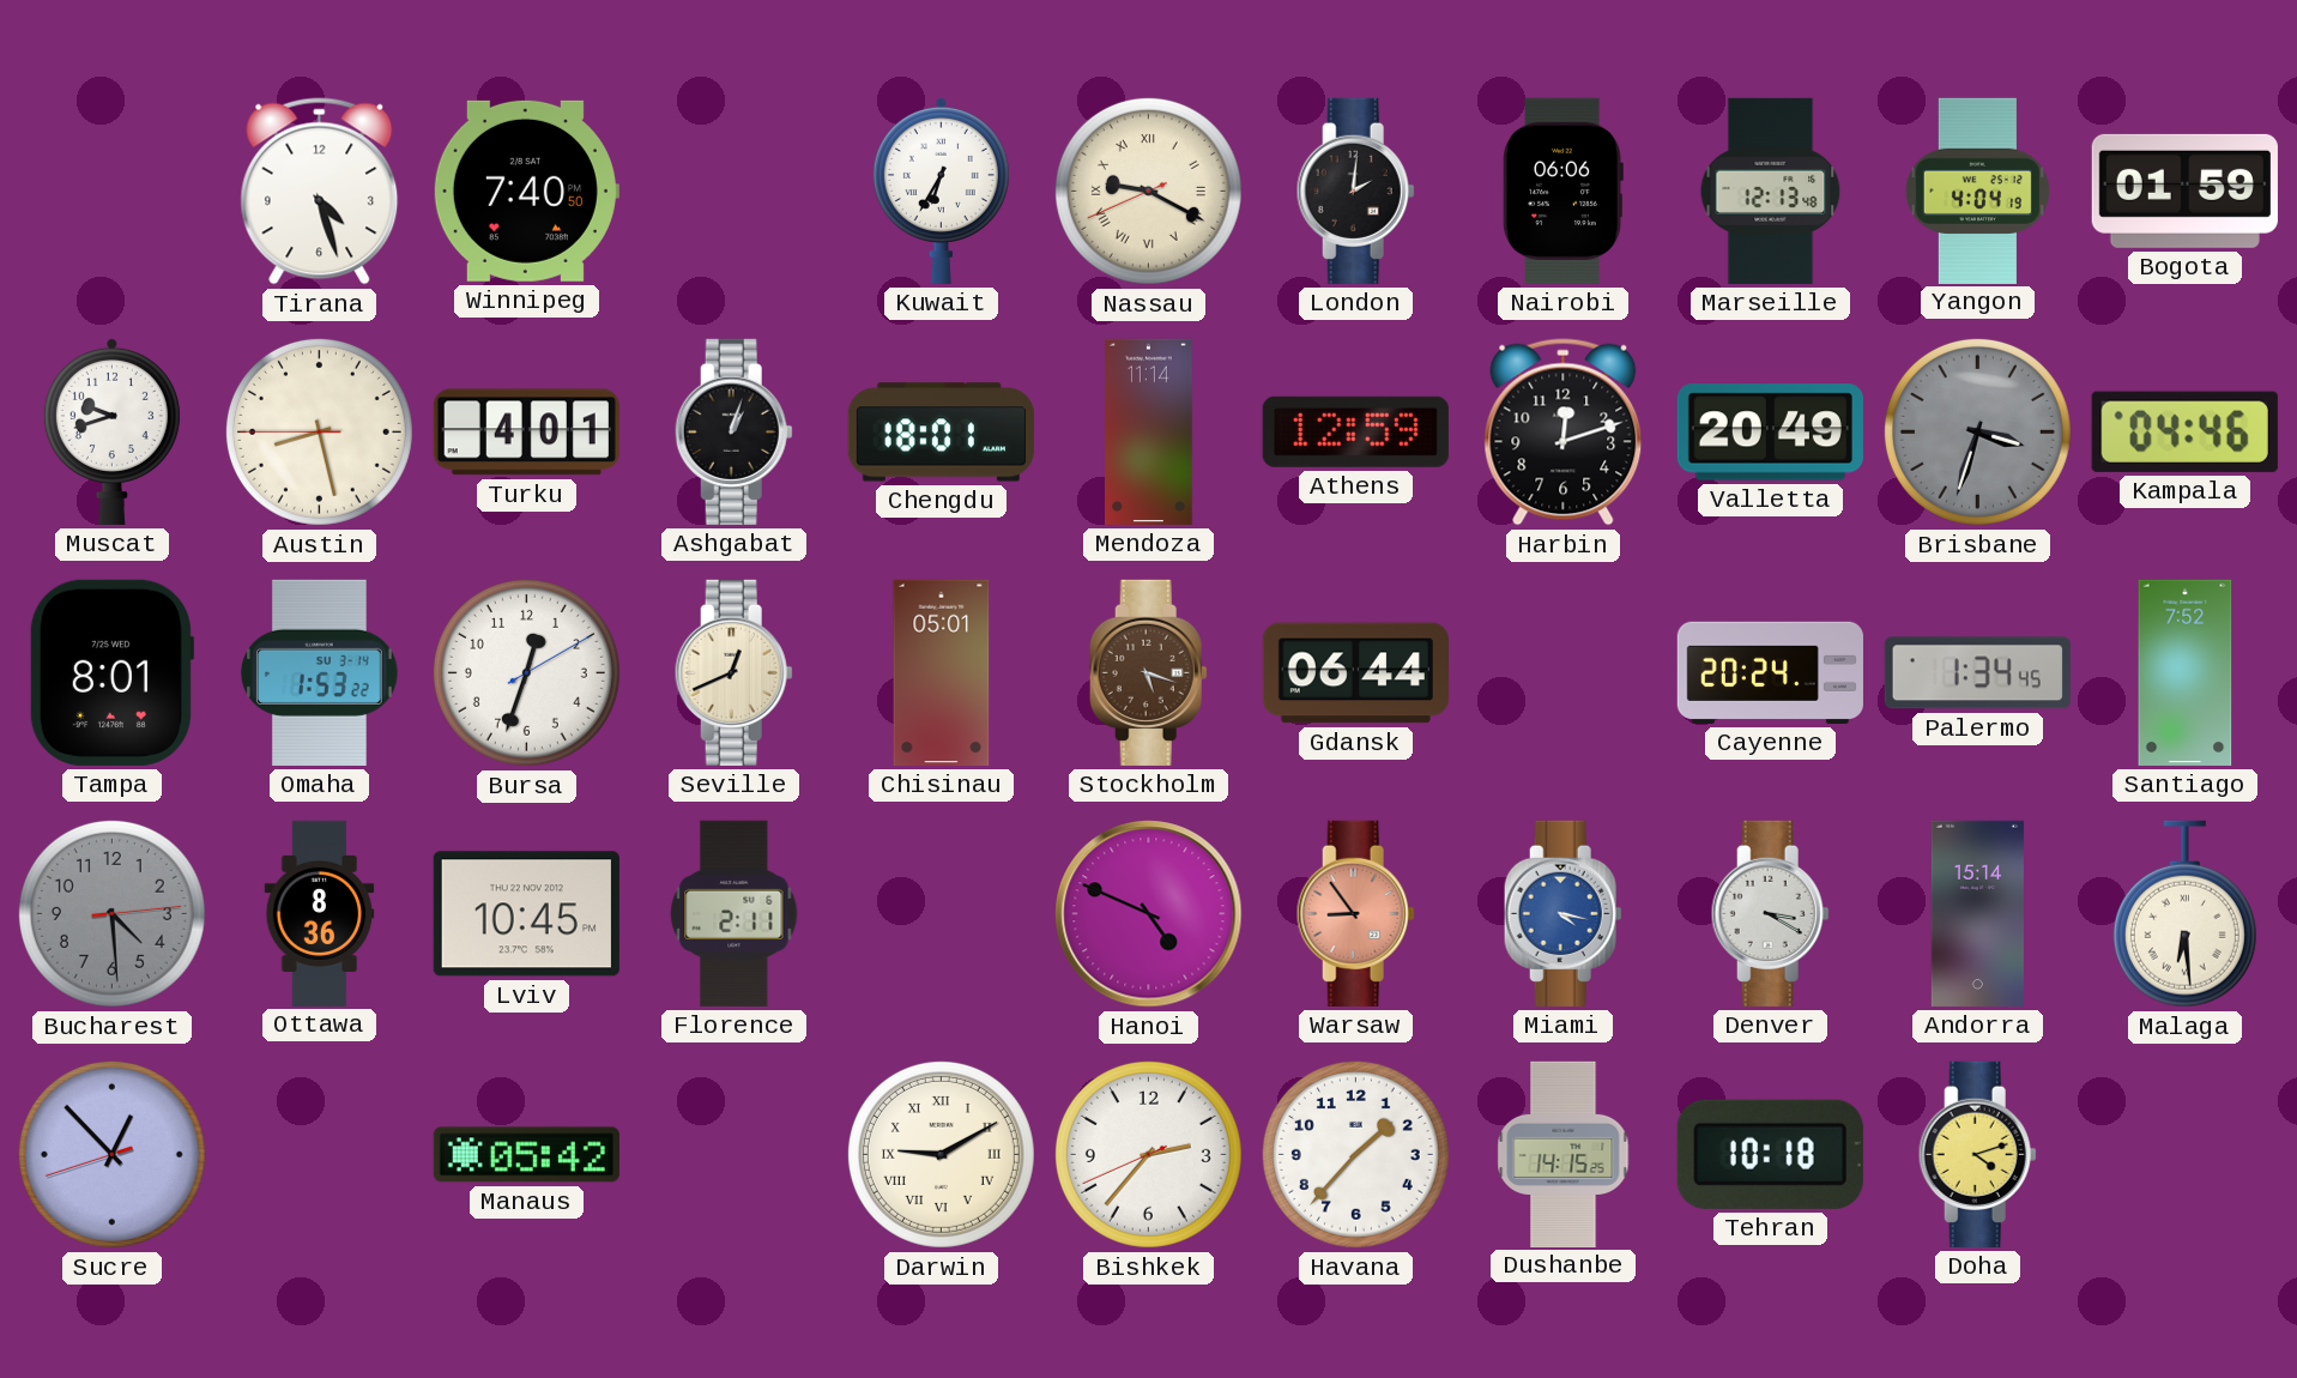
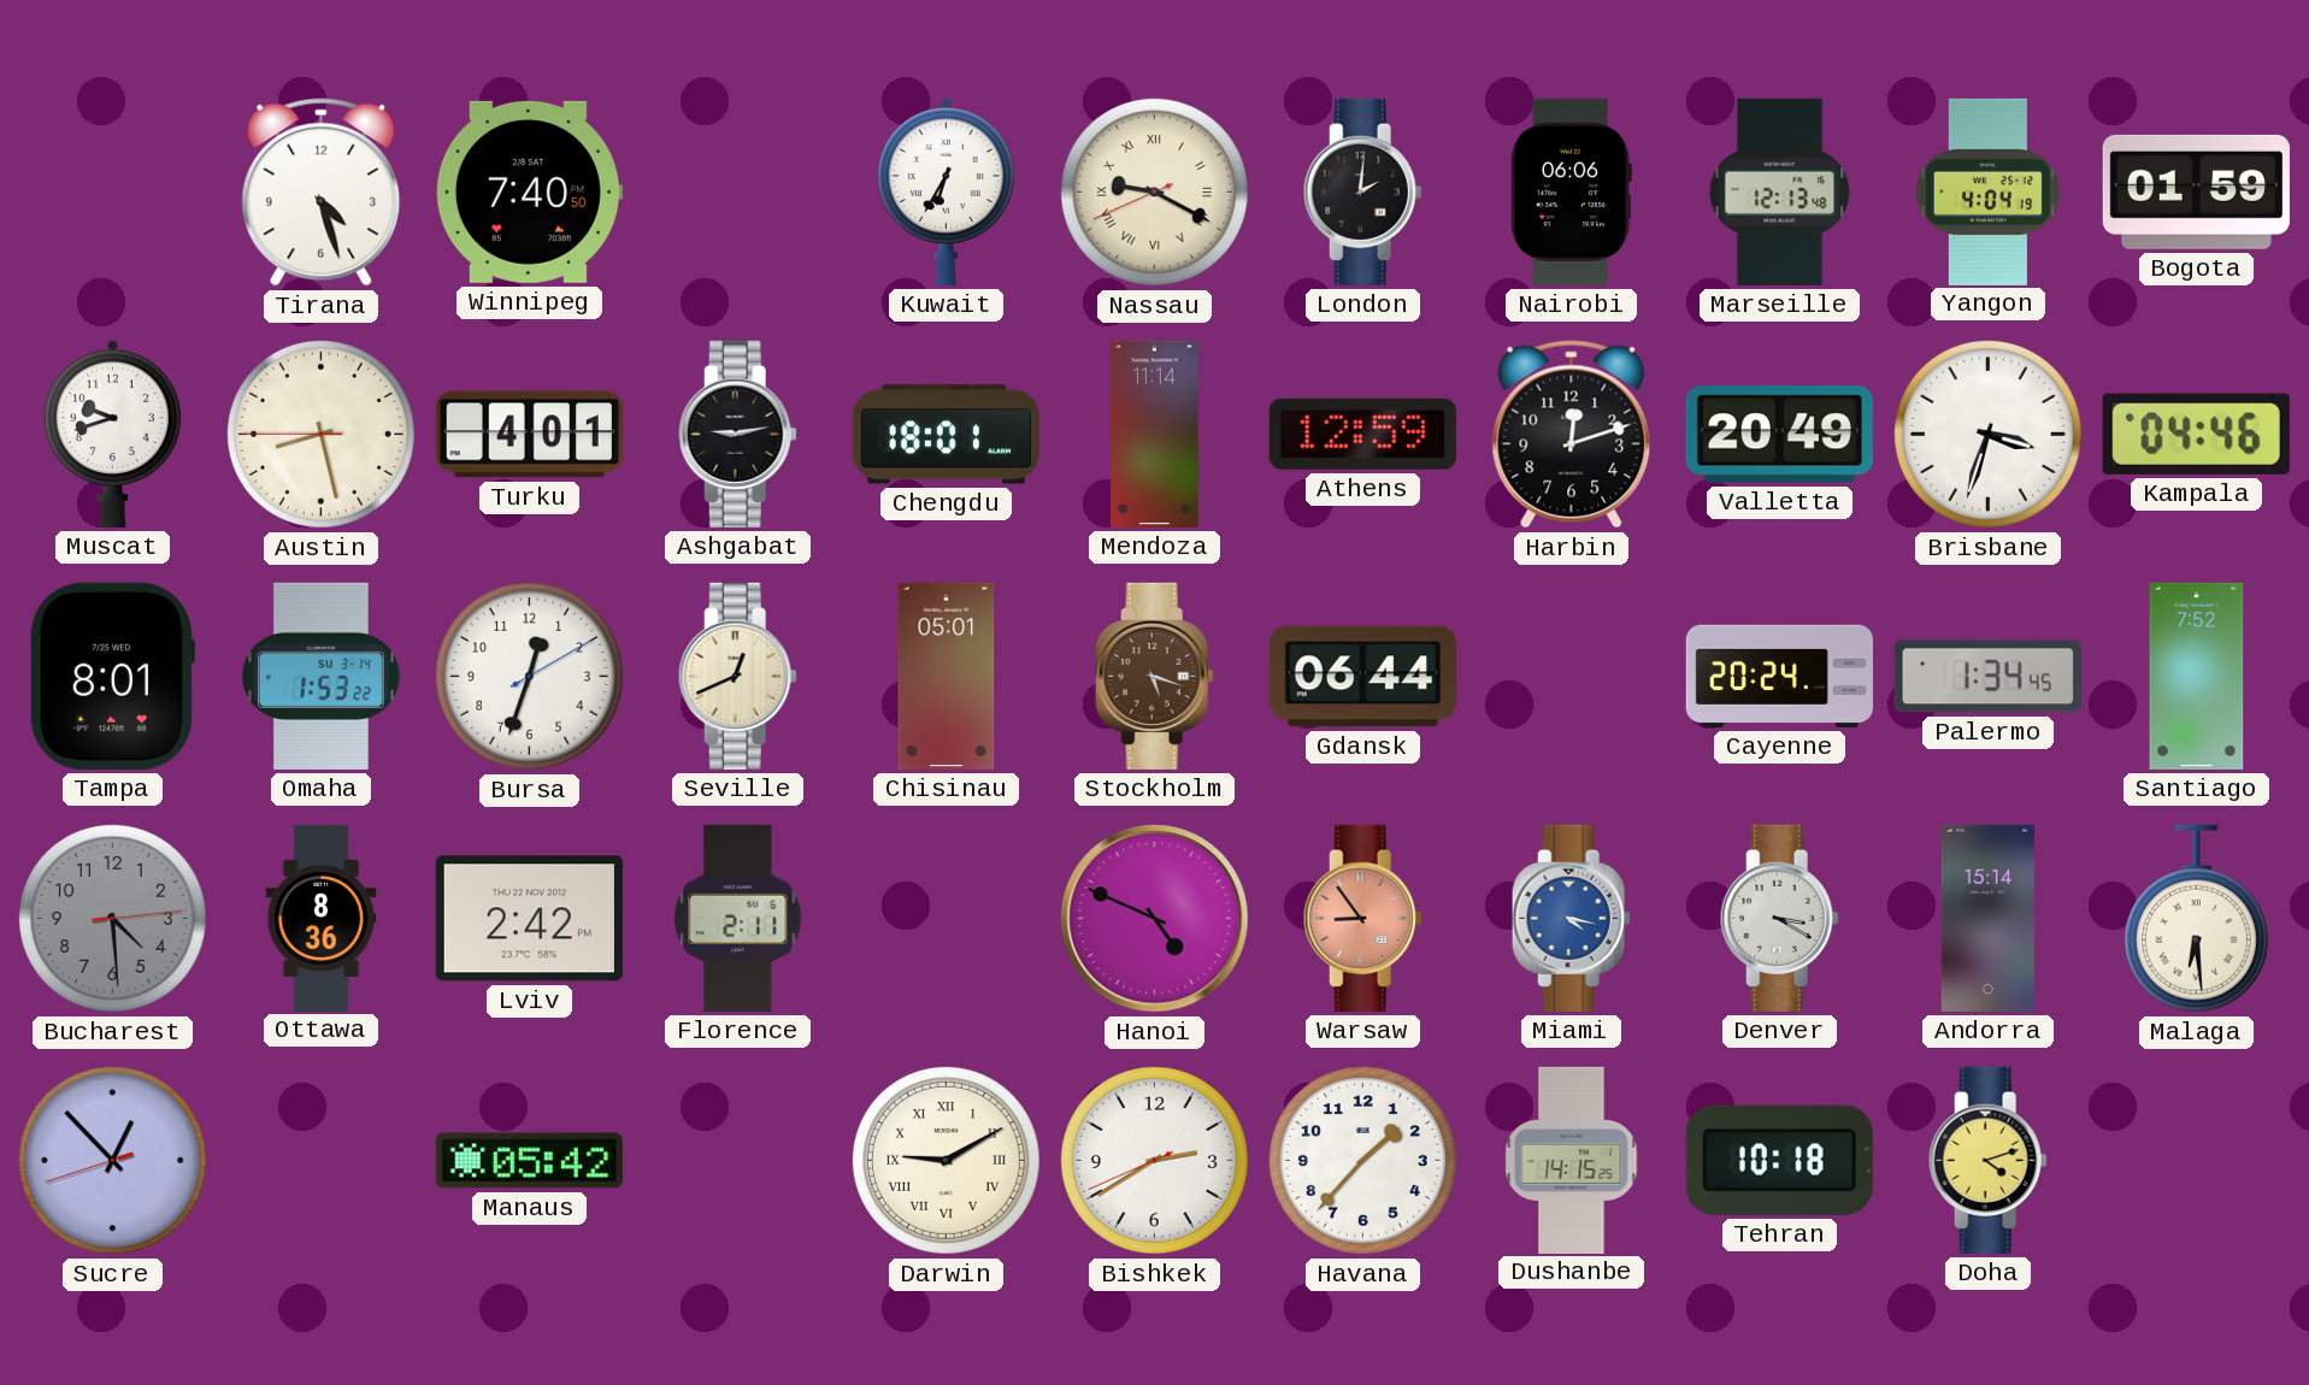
Ashgabat: 1:03 -> 9:13
Brisbane dial: grey -> white
Lviv: 10:45 -> 2:42
Bishkek: 2:36 -> 2:39
